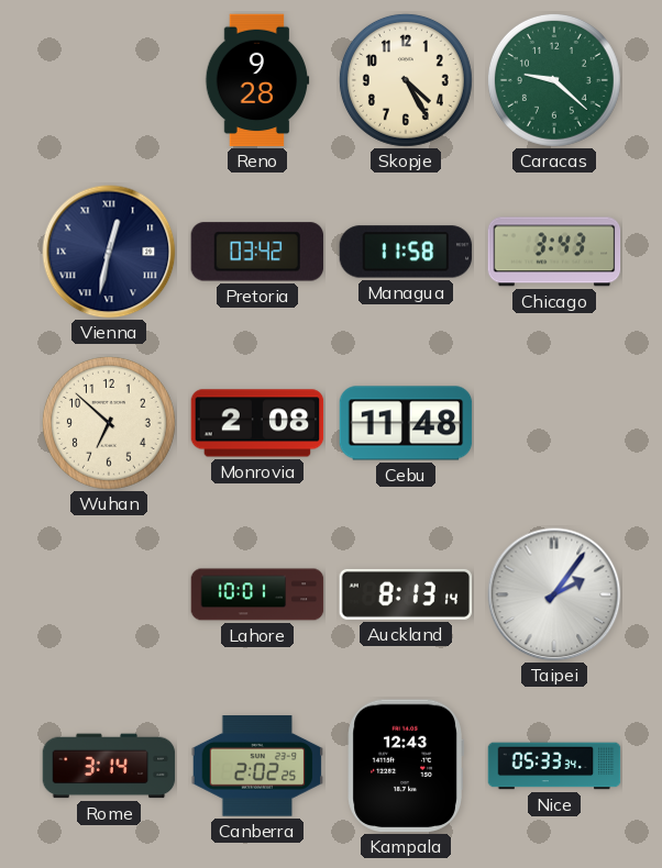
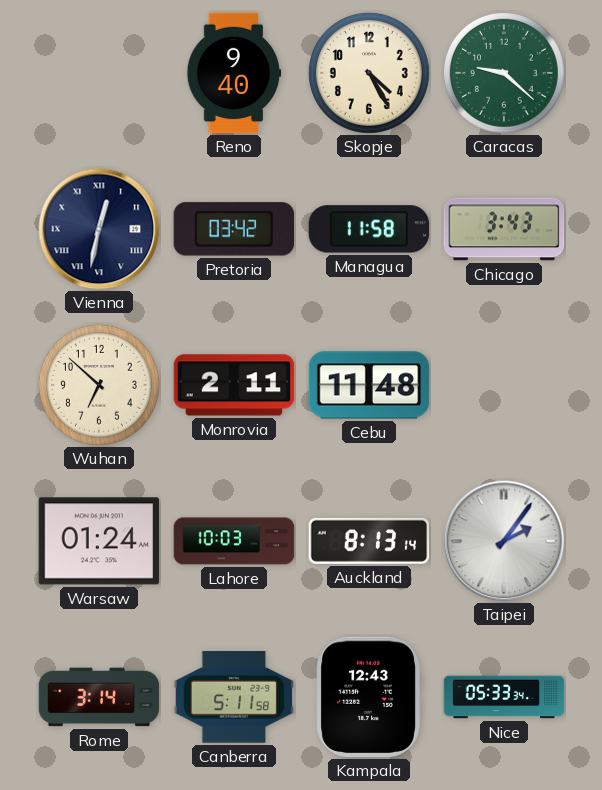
Reno: 9:28 -> 9:40
Monrovia: 2:08 -> 2:11
Warsaw: none -> 01:24
Lahore: 10:01 -> 10:03
Canberra: 2:02 -> 5:11
